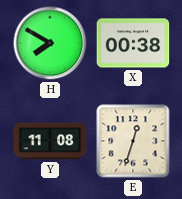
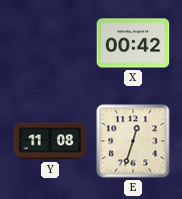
H: 7:50 -> none
X: 00:38 -> 00:42
